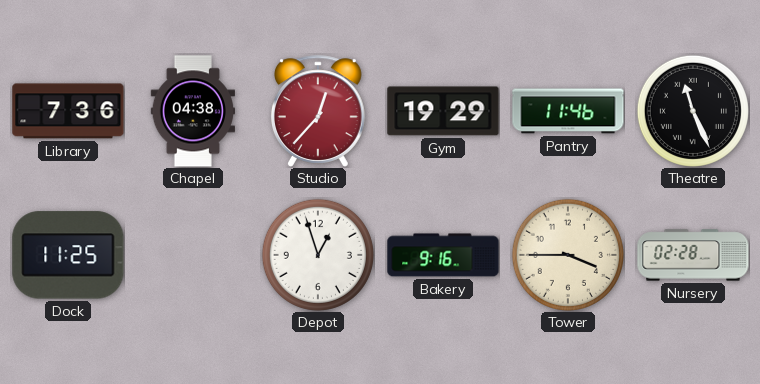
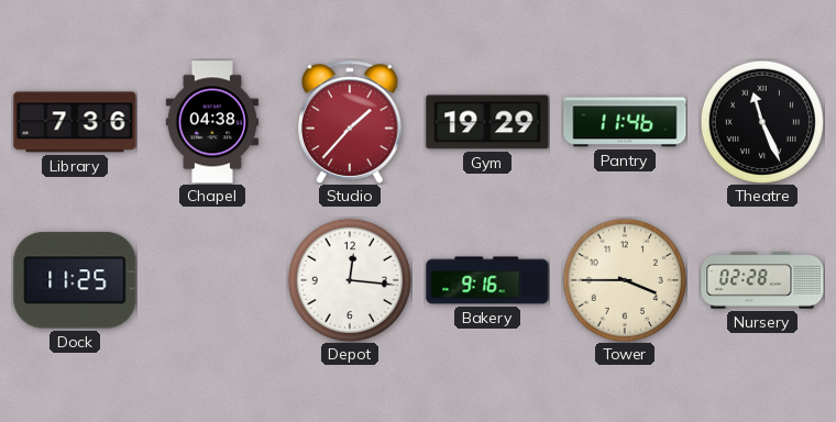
Studio: 12:37 -> 1:37
Depot: 12:57 -> 12:16
